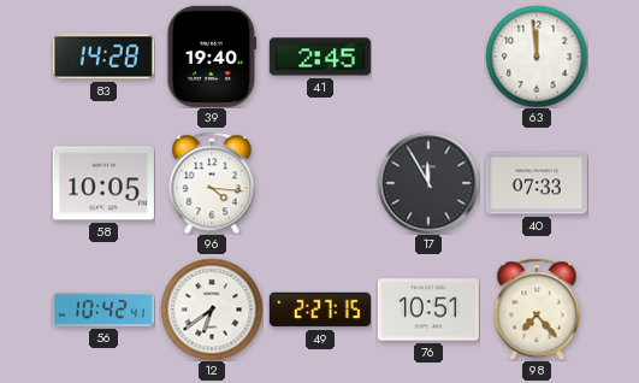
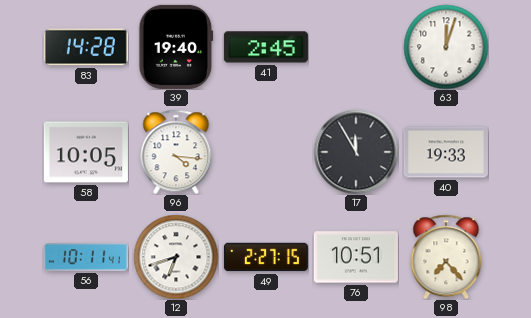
63: 11:59 -> 12:03
40: 07:33 -> 19:33
56: 10:42 -> 10:11
12: 6:39 -> 6:42
